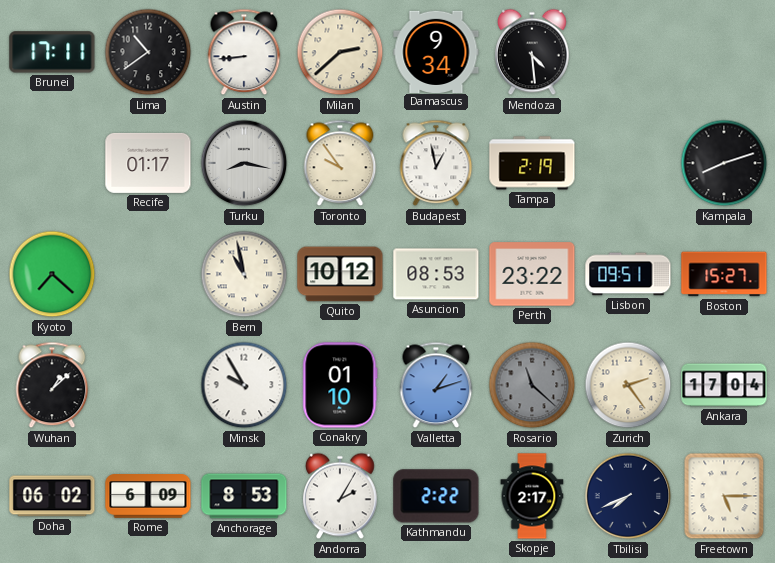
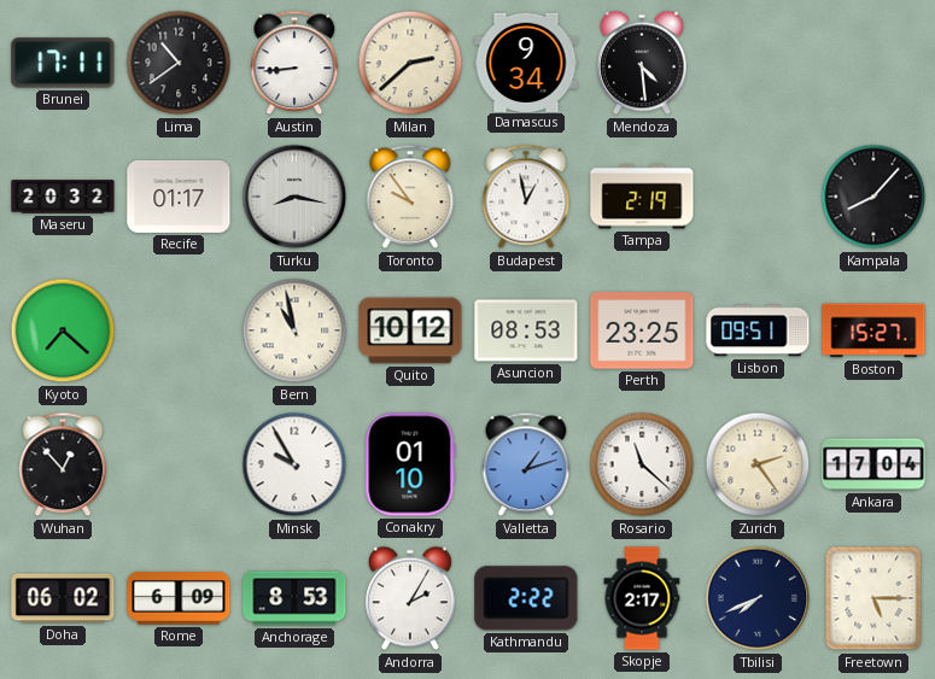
Maseru: none -> 20:32
Kampala: 8:12 -> 8:07
Perth: 23:22 -> 23:25
Wuhan: 1:08 -> 12:53
Rosario dial: grey -> white
